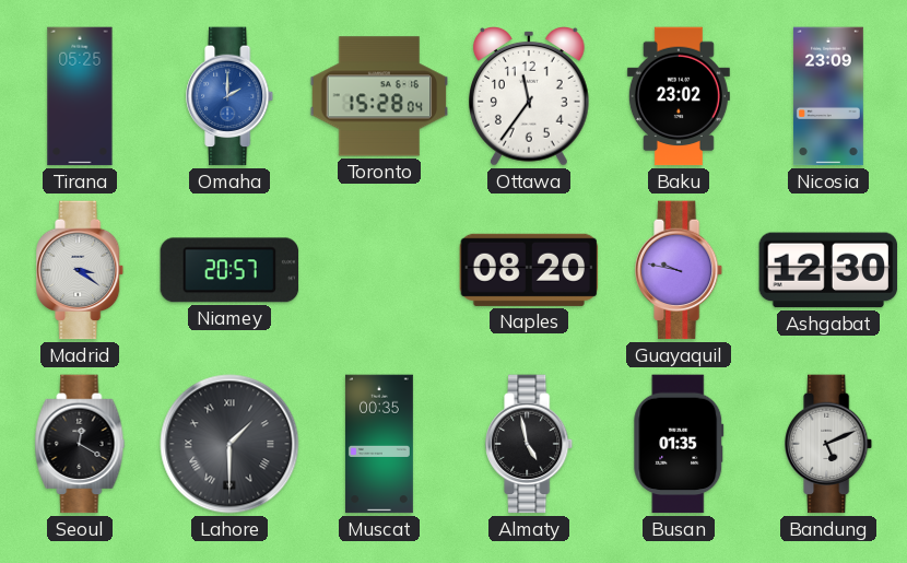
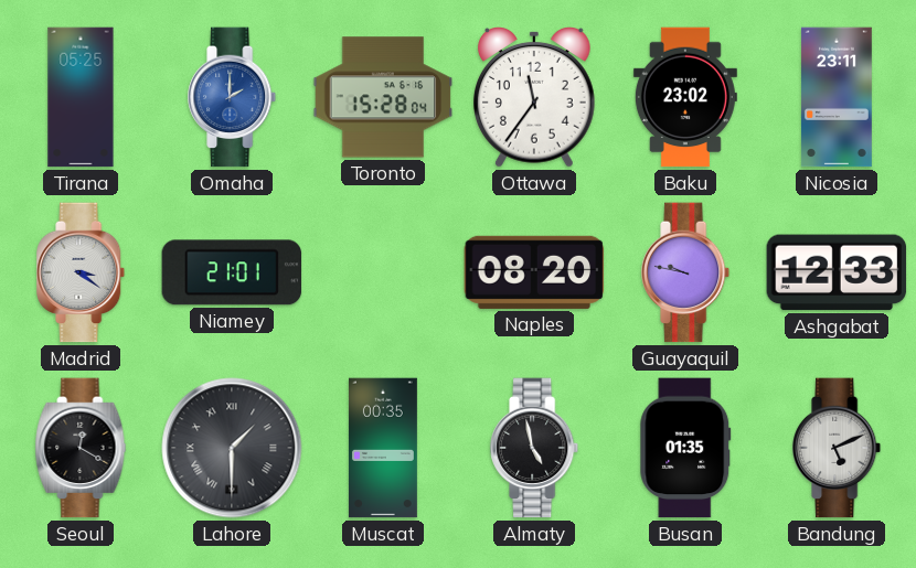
Nicosia: 23:09 -> 23:11
Niamey: 20:57 -> 21:01
Ashgabat: 12:30 -> 12:33
